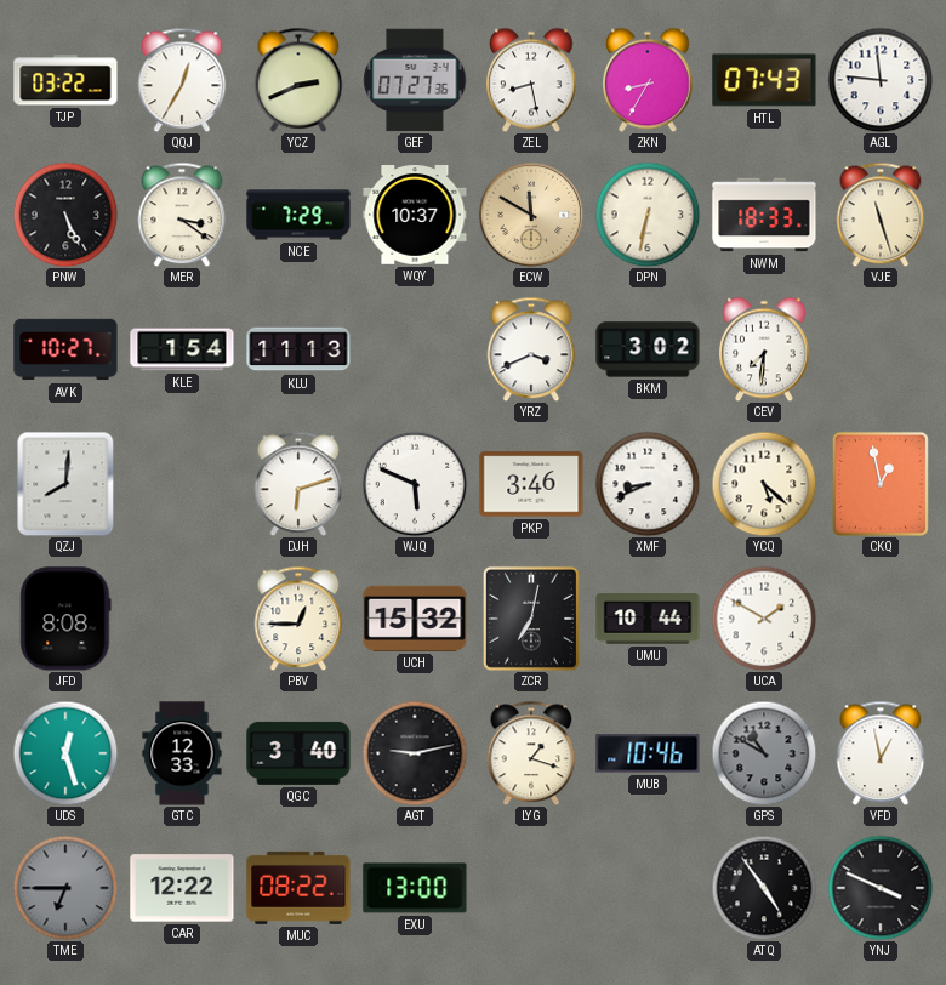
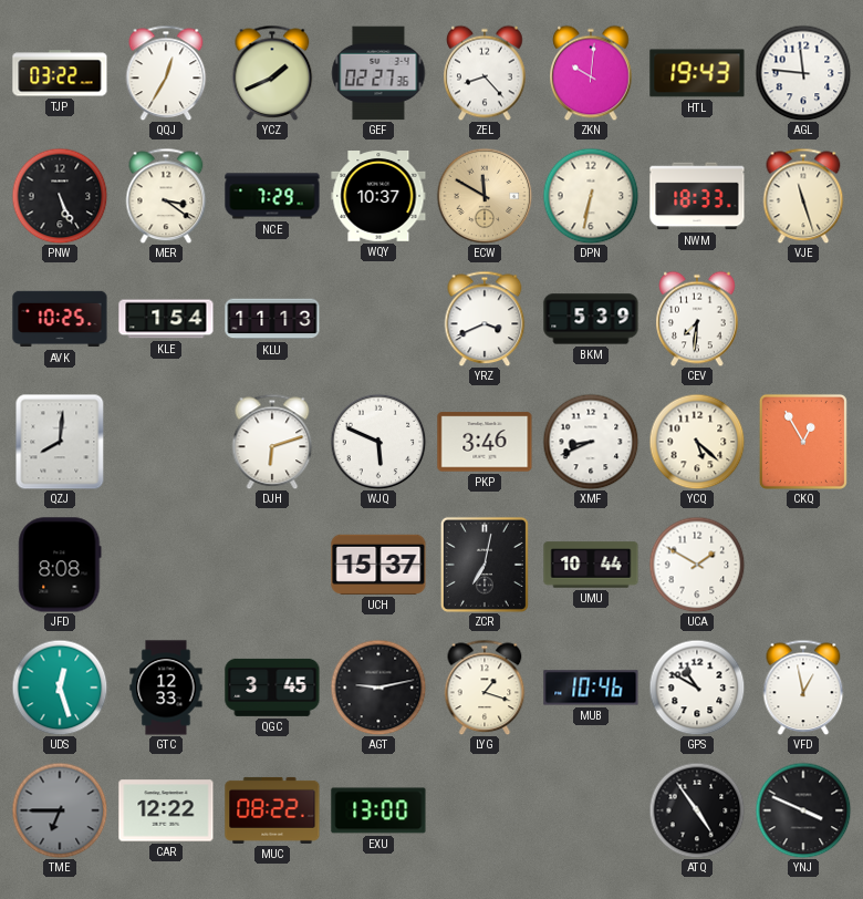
YCZ: 2:41 -> 1:41
GEF: 07:27 -> 02:27
ZEL: 8:28 -> 8:23
ZKN: 8:35 -> 10:01
HTL: 07:43 -> 19:43
AVK: 10:27 -> 10:25
BKM: 3:02 -> 5:39
CKQ: 12:58 -> 12:55
PBV: 12:45 -> none
UCH: 15:32 -> 15:37
QGC: 3:40 -> 3:45
GPS dial: grey -> white
